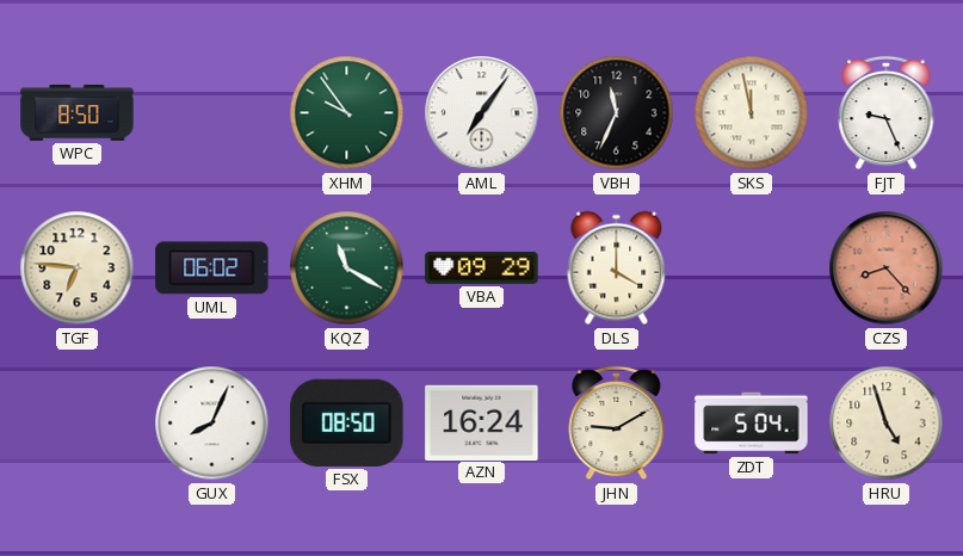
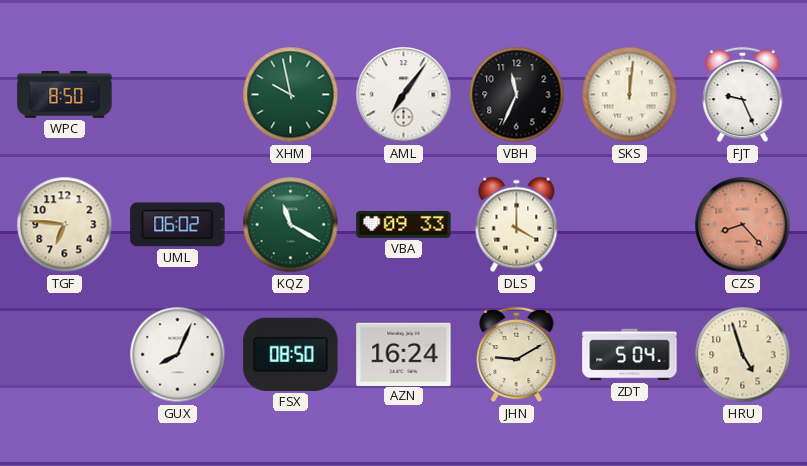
XHM: 9:54 -> 9:58
SKS: 11:58 -> 12:01
VBA: 09:29 -> 09:33
